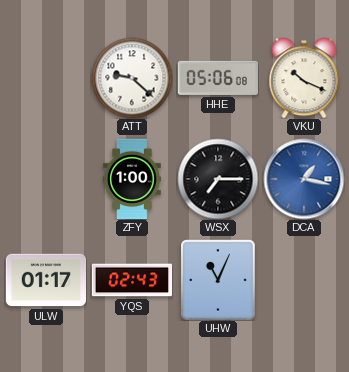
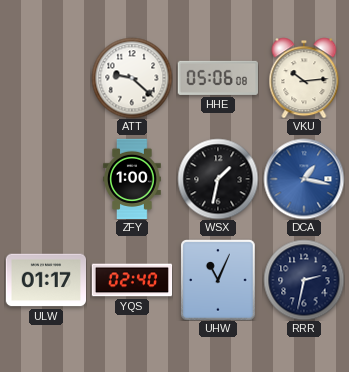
VKU: 10:19 -> 10:14
WSX: 7:15 -> 1:32
YQS: 02:43 -> 02:40
RRR: none -> 2:32
